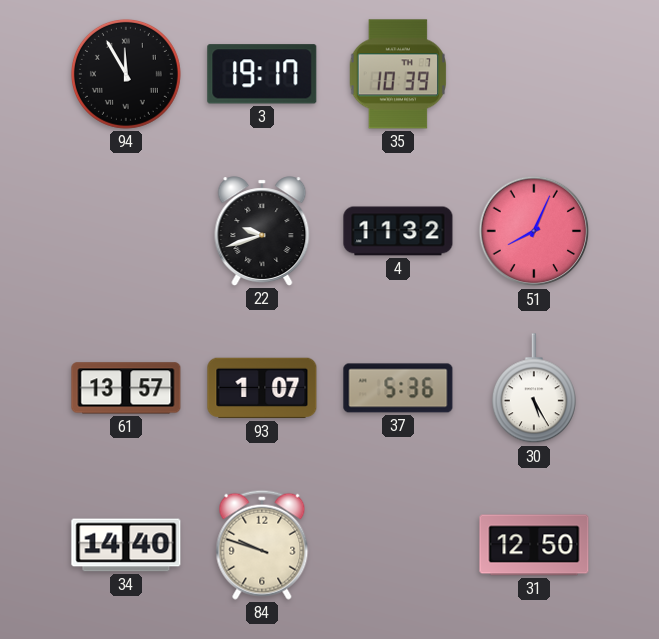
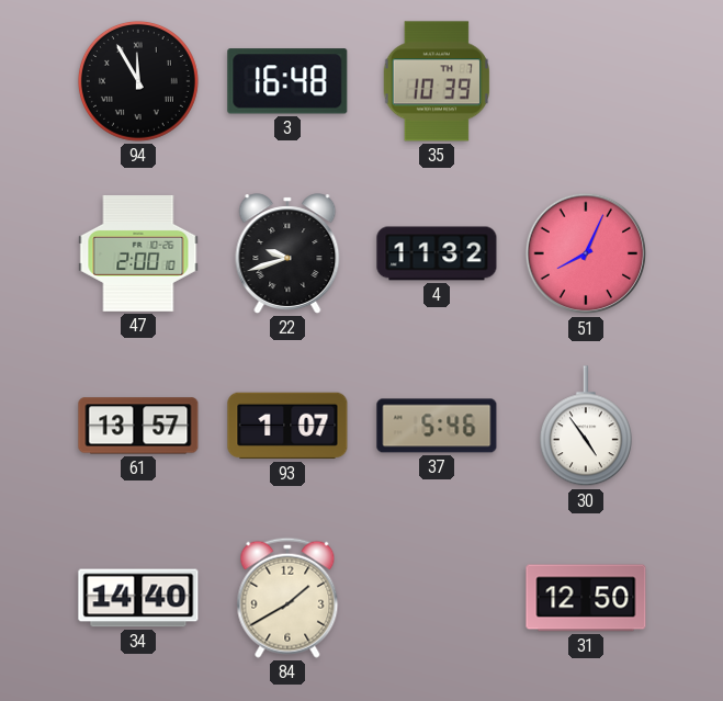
3: 19:17 -> 16:48
47: none -> 2:00
37: 5:36 -> 5:46
30: 5:25 -> 4:54
84: 9:48 -> 1:40
